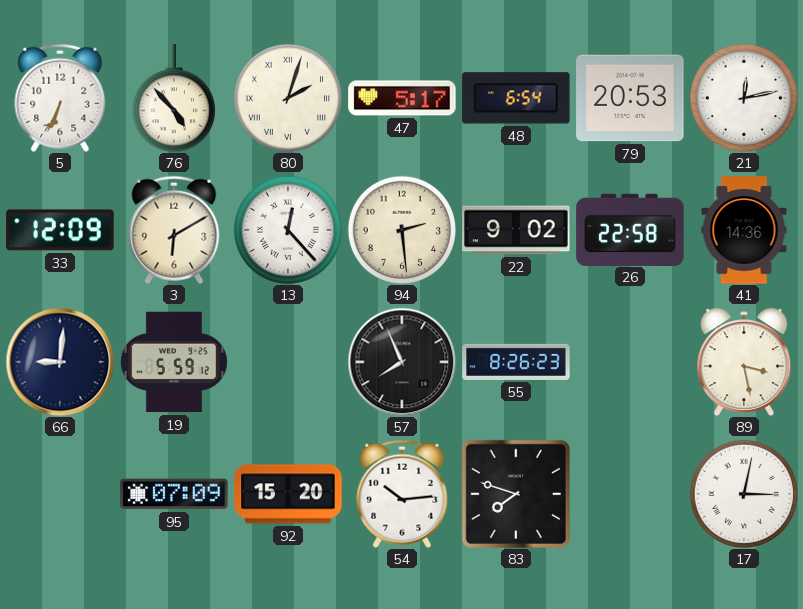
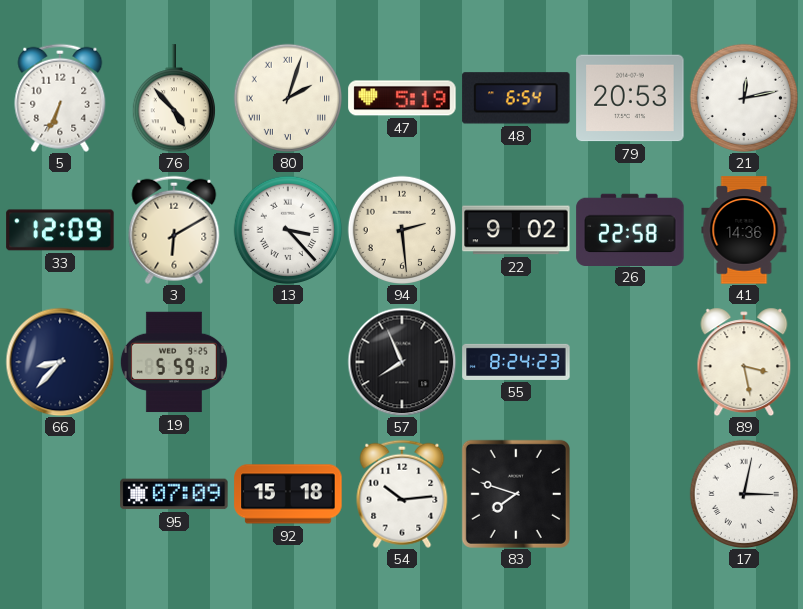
47: 5:17 -> 5:19
13: 12:23 -> 3:23
66: 9:01 -> 8:37
55: 8:26 -> 8:24
92: 15:20 -> 15:18
